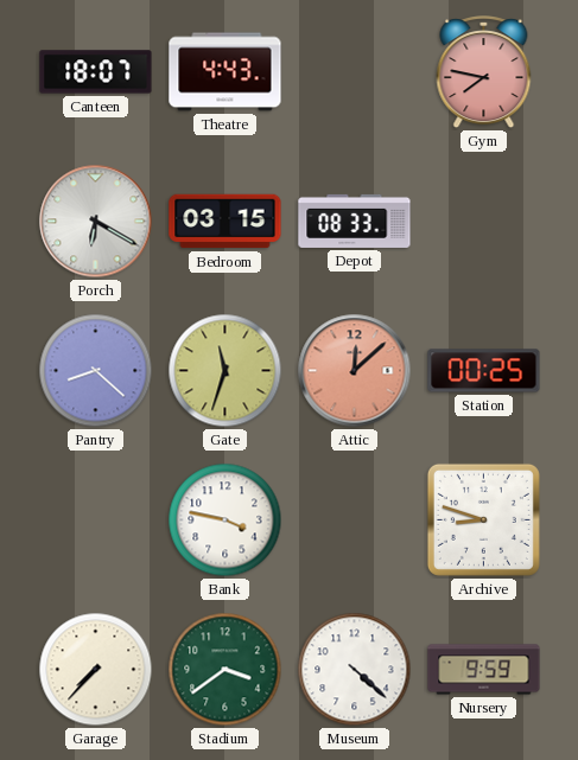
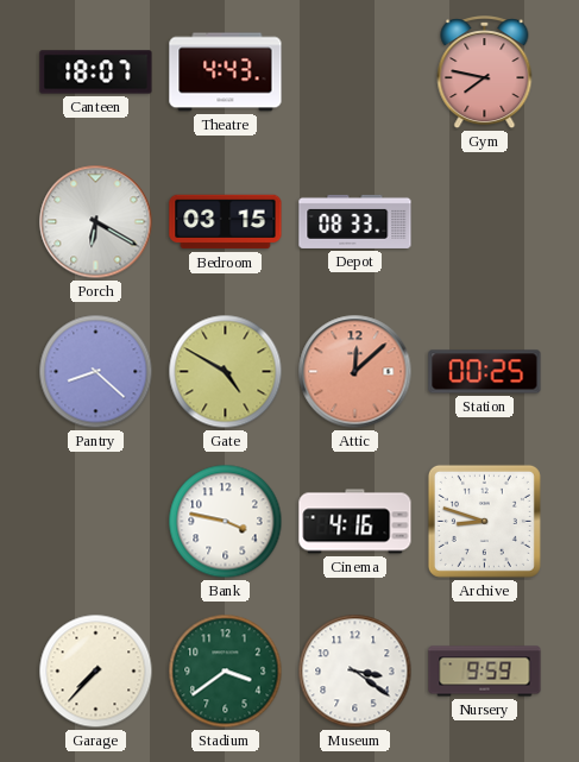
Gate: 11:33 -> 4:50
Cinema: none -> 4:16
Museum: 4:22 -> 3:21
